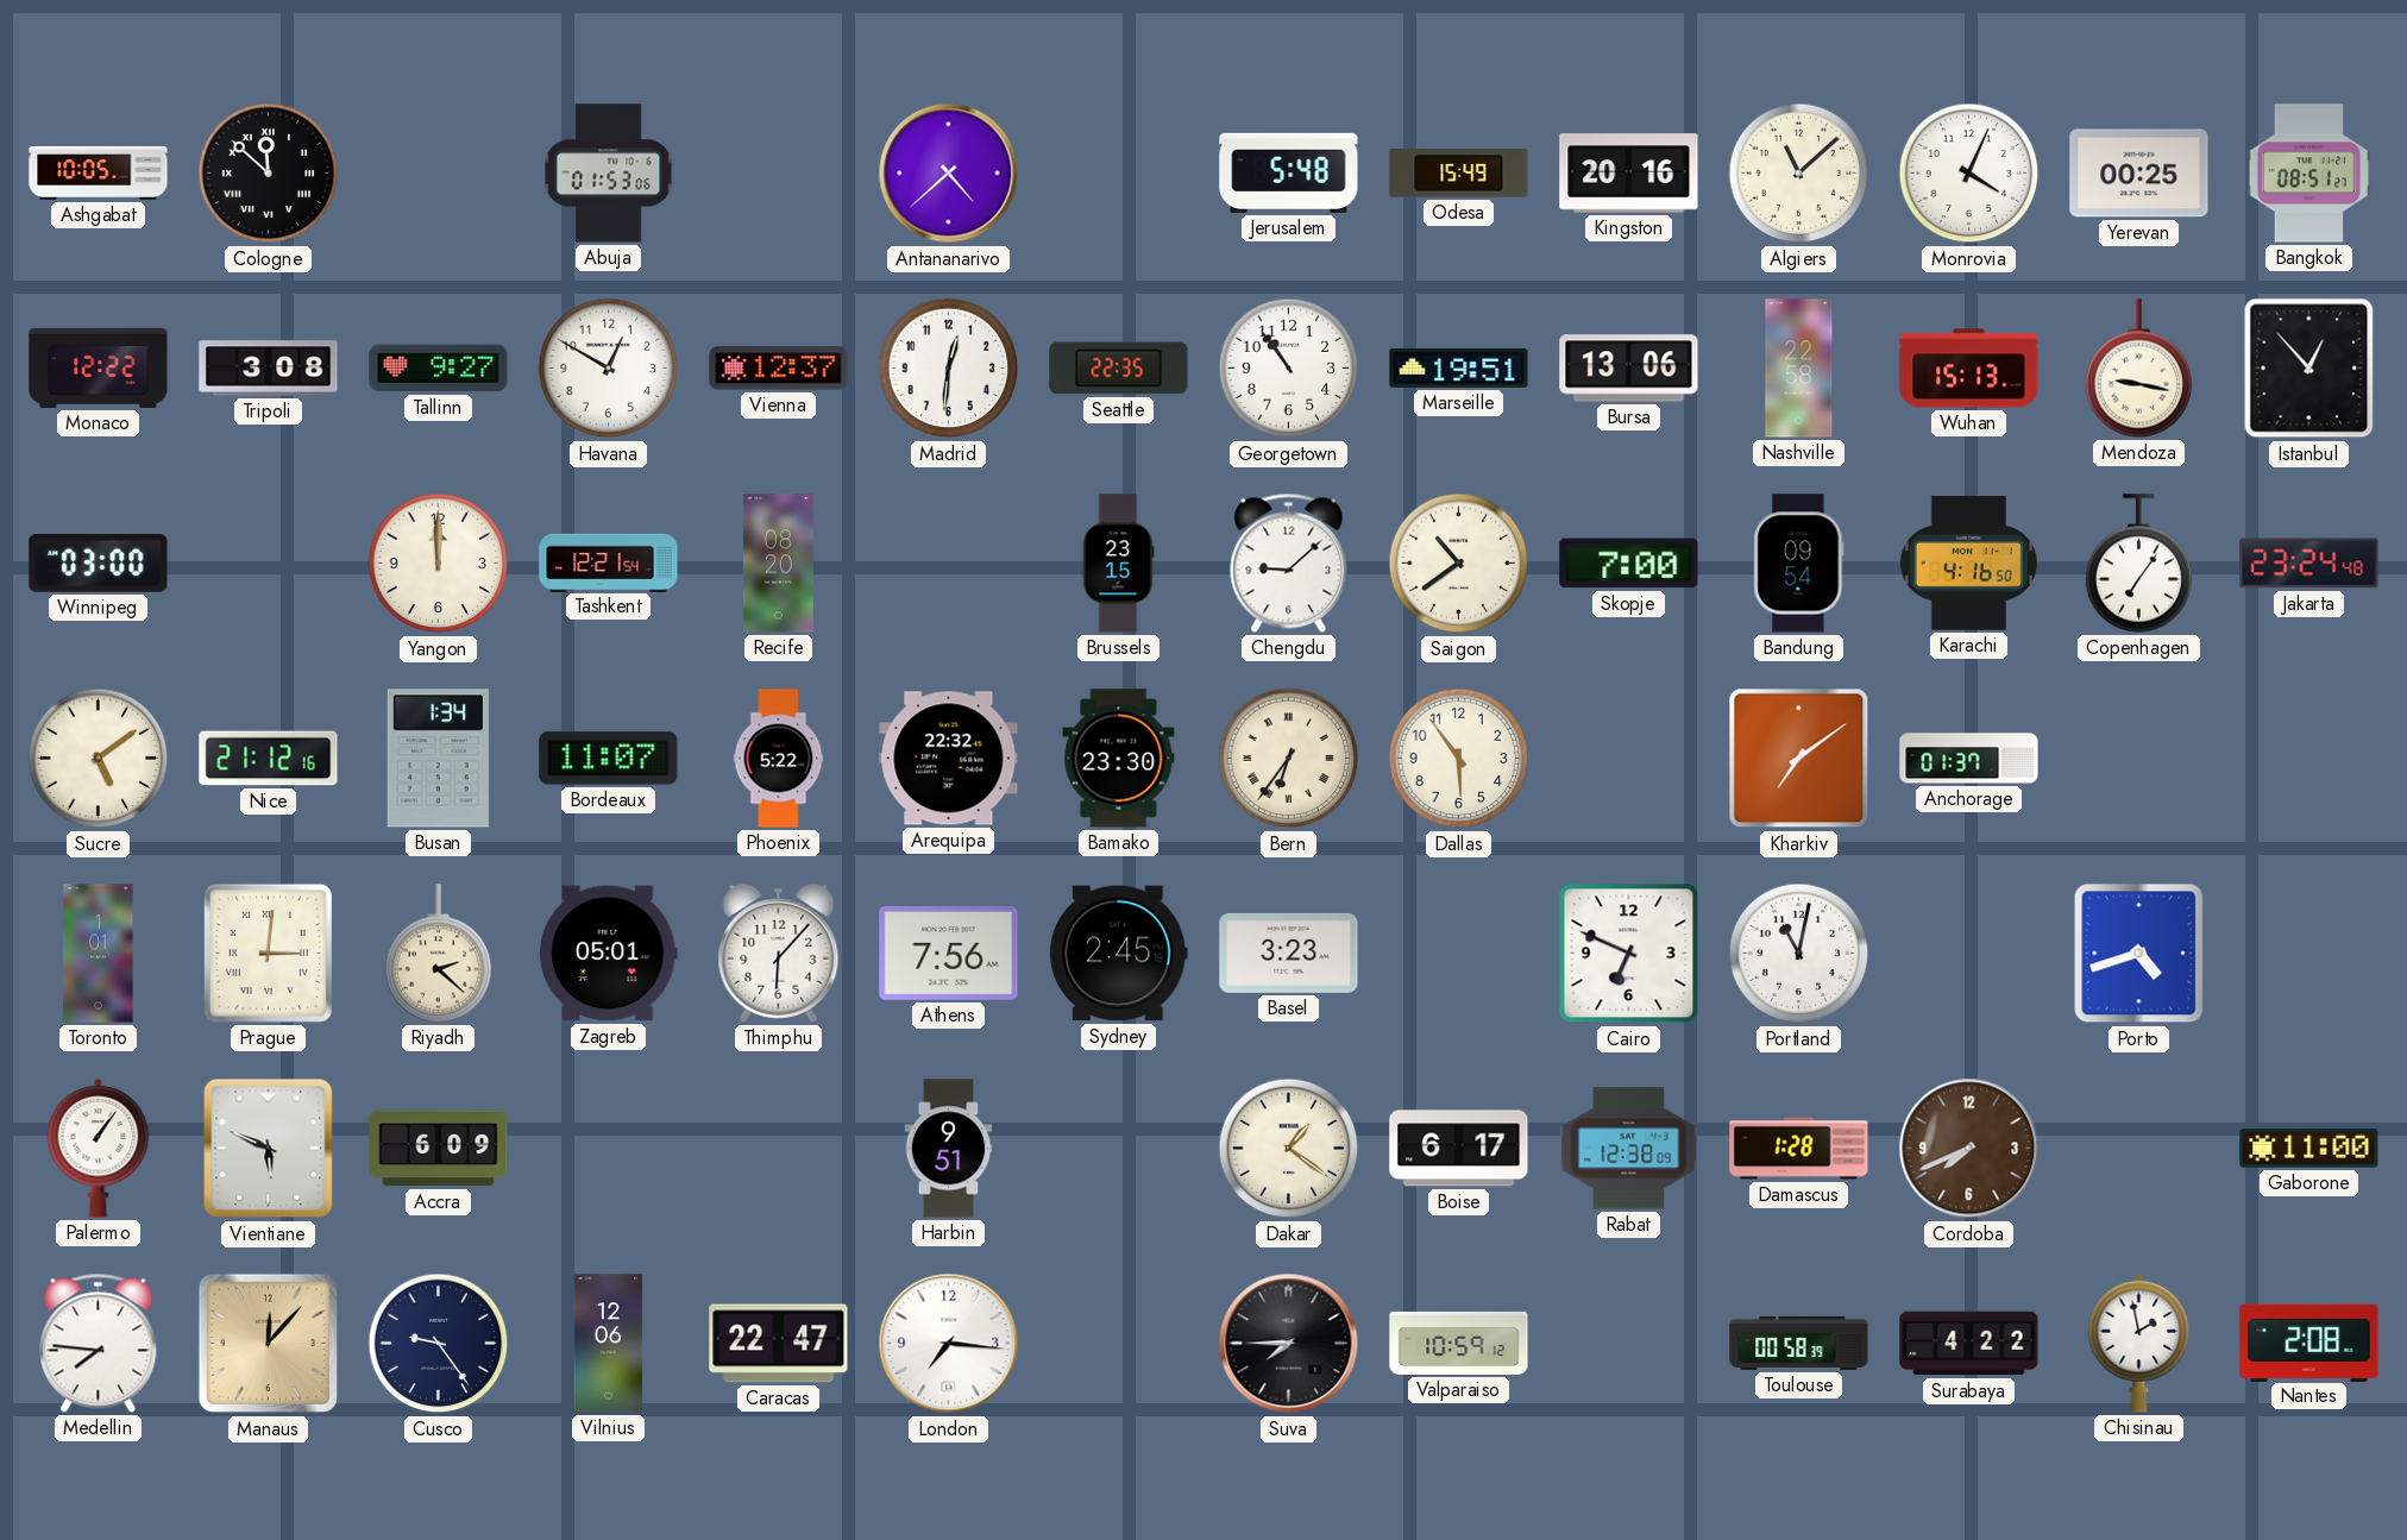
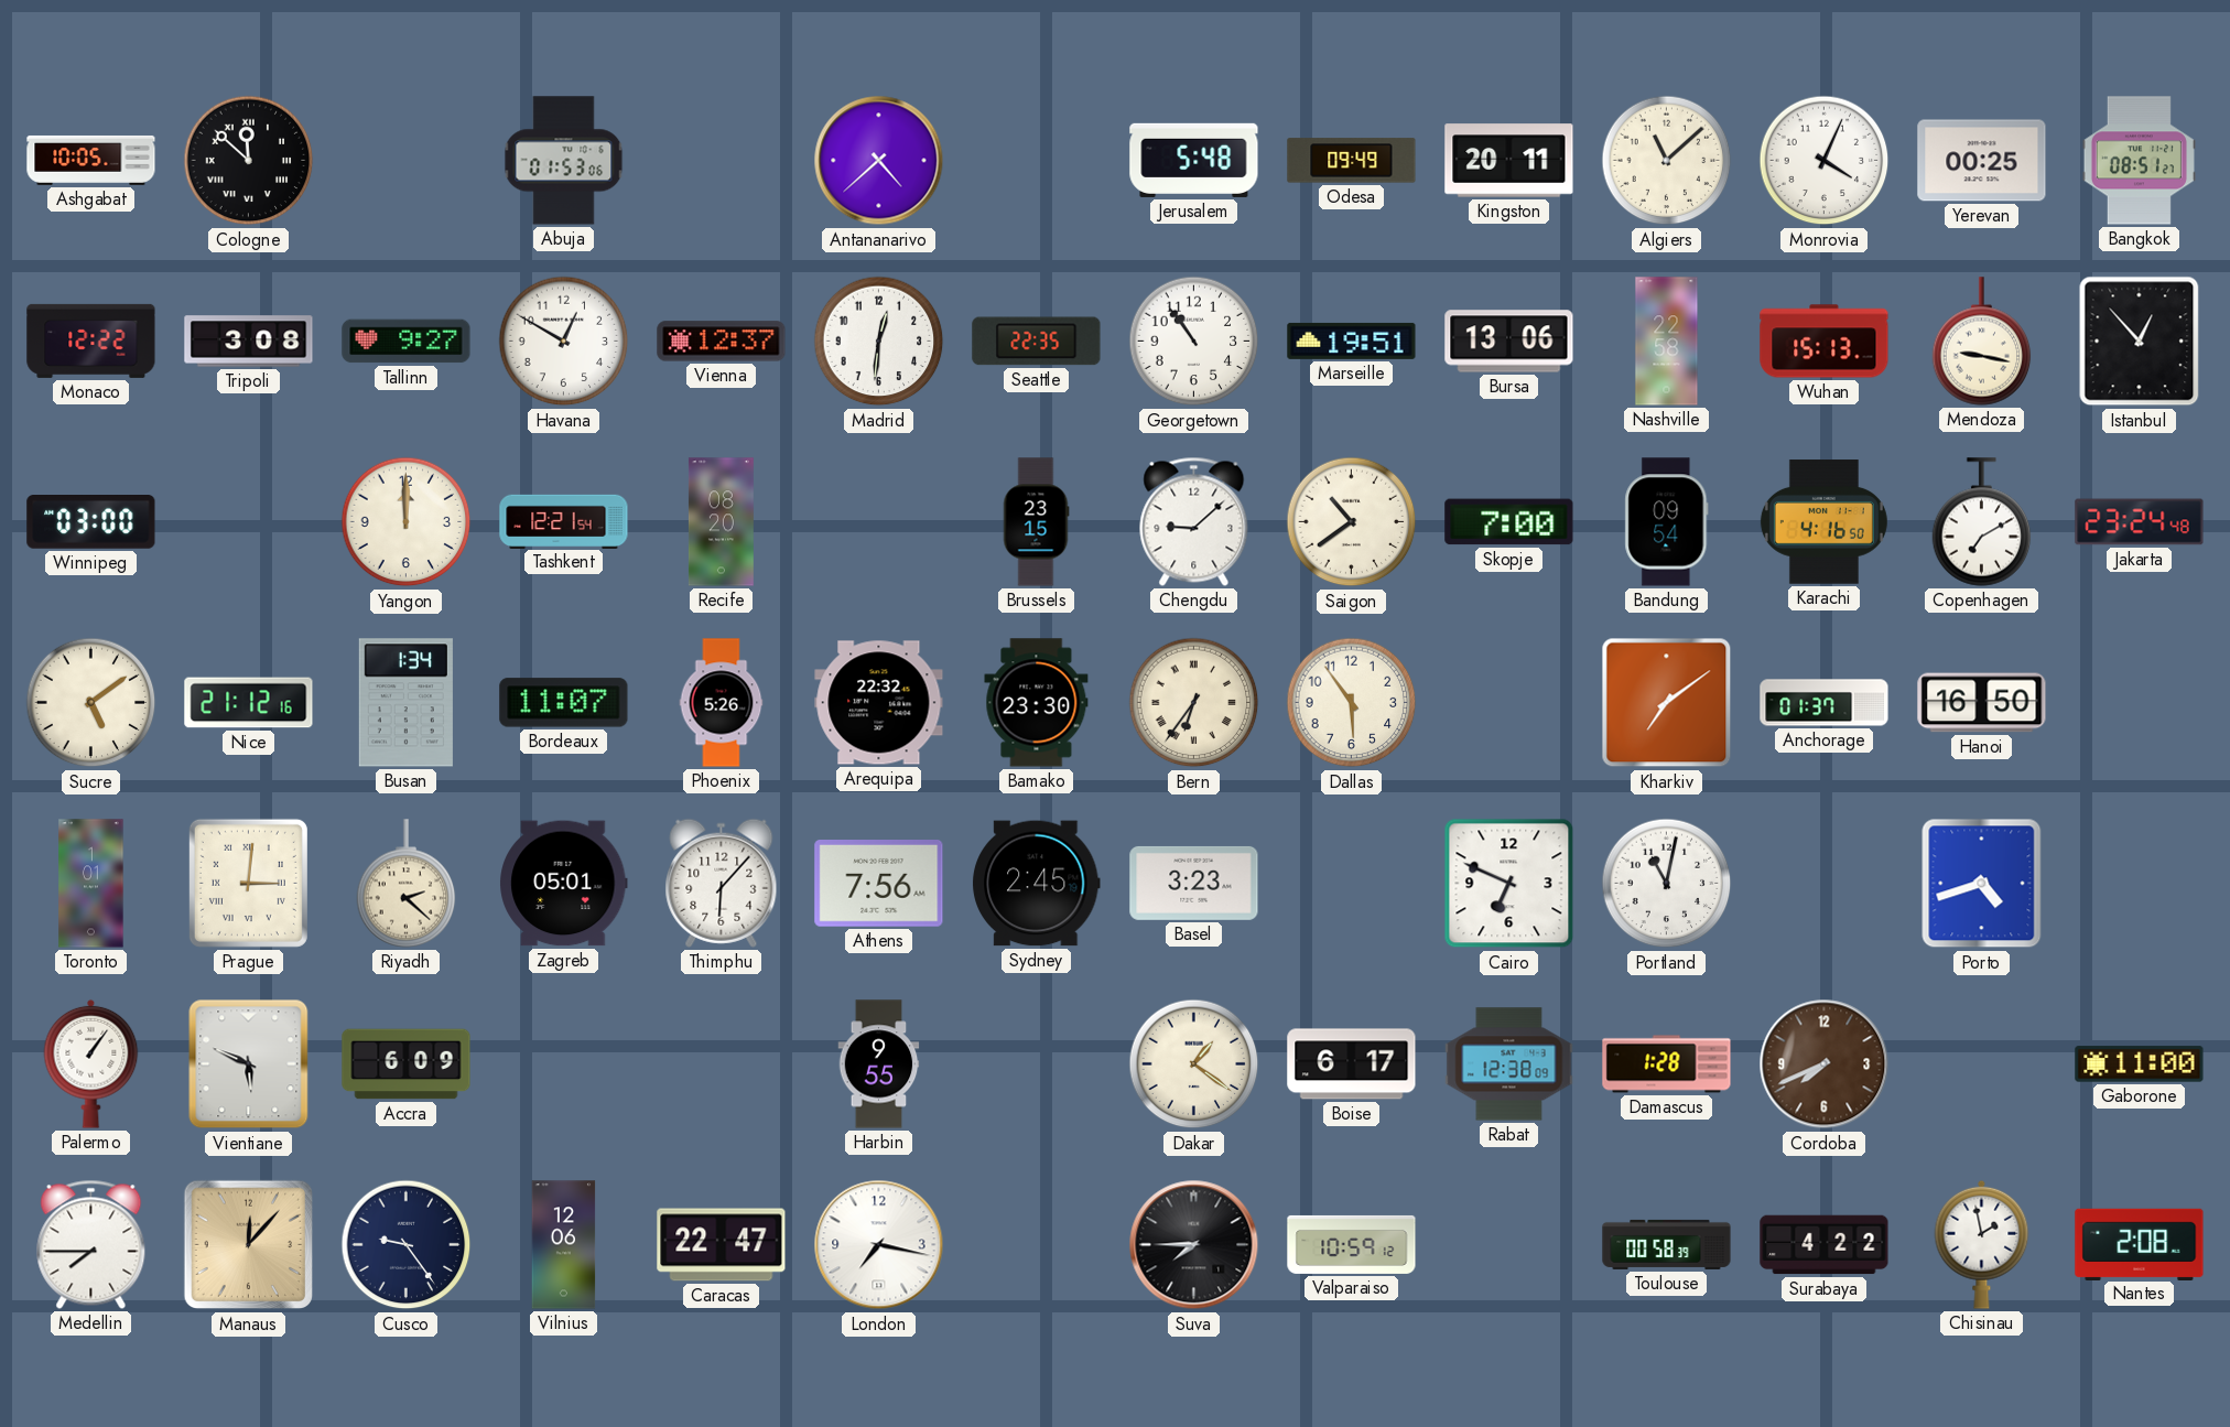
Odesa: 15:49 -> 09:49
Kingston: 20:16 -> 20:11
Copenhagen: 7:06 -> 7:10
Phoenix: 5:22 -> 5:26
Hanoi: none -> 16:50
Harbin: 9:51 -> 9:55
Medellin: 7:46 -> 7:45
London: 7:16 -> 7:17
